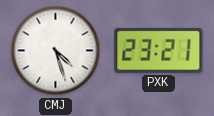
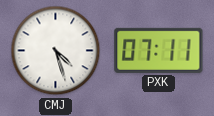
PXK: 23:21 -> 07:11
